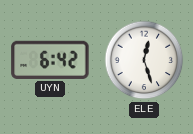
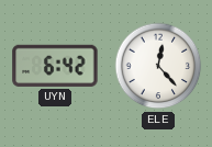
ELE: 12:27 -> 12:23
